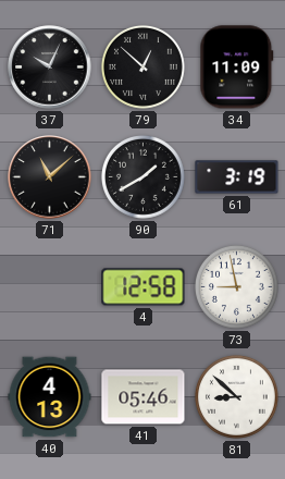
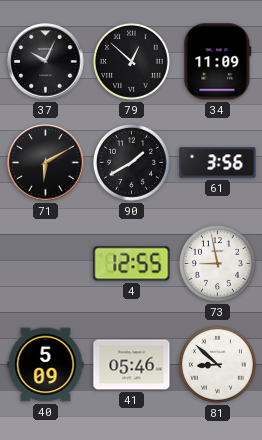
71: 11:08 -> 6:10
61: 3:19 -> 3:56
4: 12:58 -> 12:55
40: 4:13 -> 5:09
